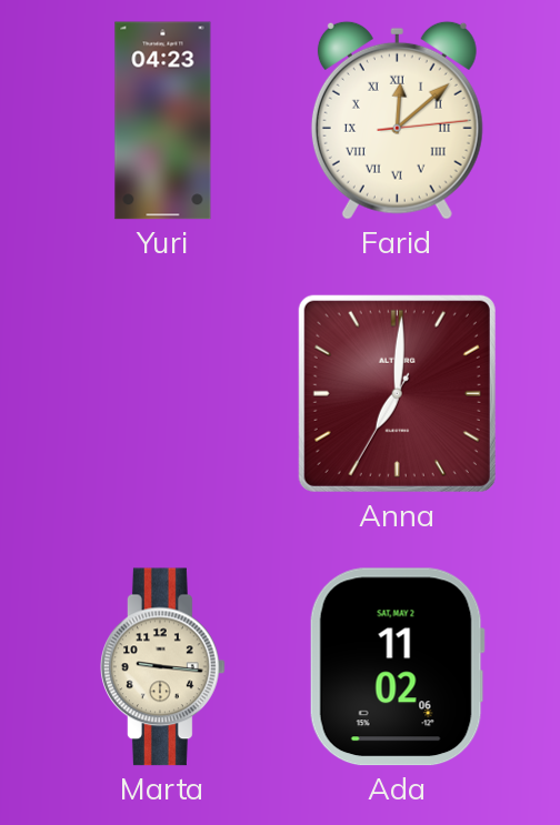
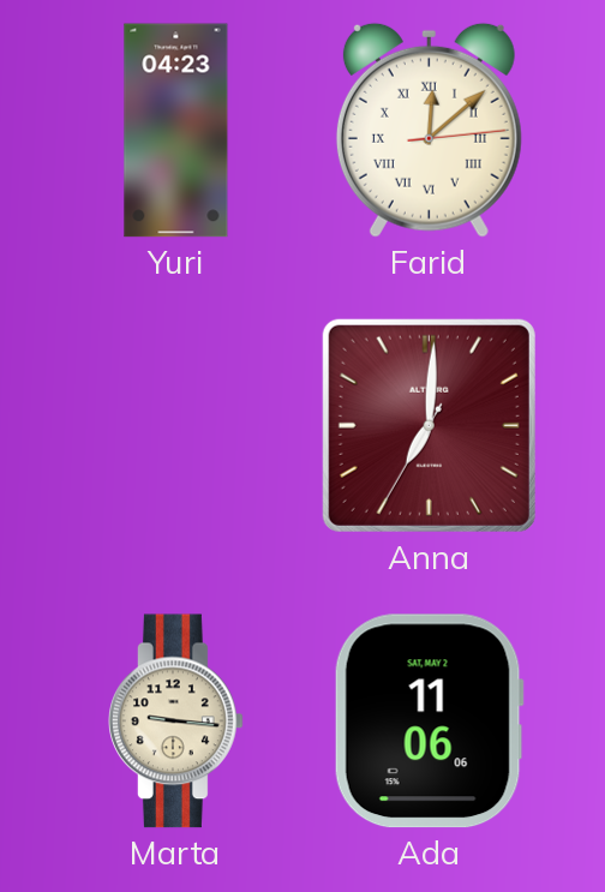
Ada: 11:02 -> 11:06
